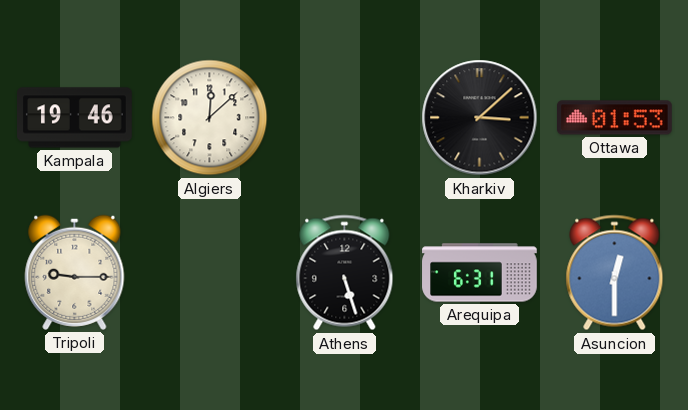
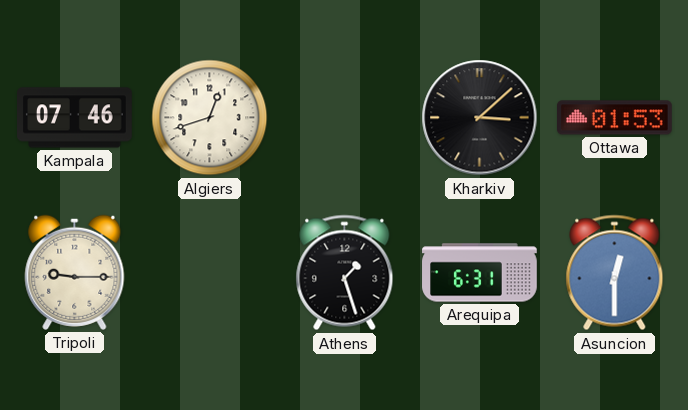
Kampala: 19:46 -> 07:46
Algiers: 12:08 -> 12:42
Athens: 5:27 -> 1:27
